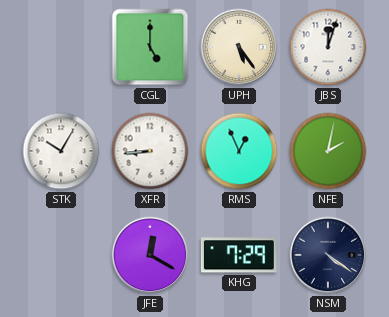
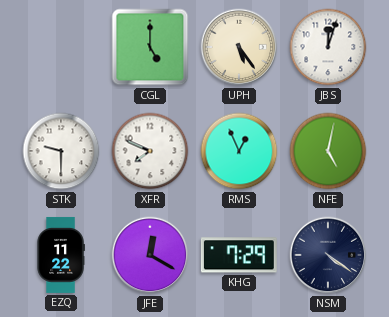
STK: 10:05 -> 9:30
XFR: 8:44 -> 7:49
NFE: 2:02 -> 5:02
EZQ: none -> 11:22
